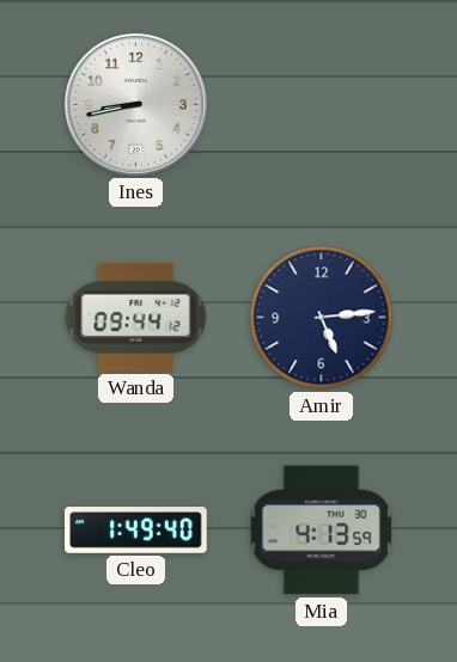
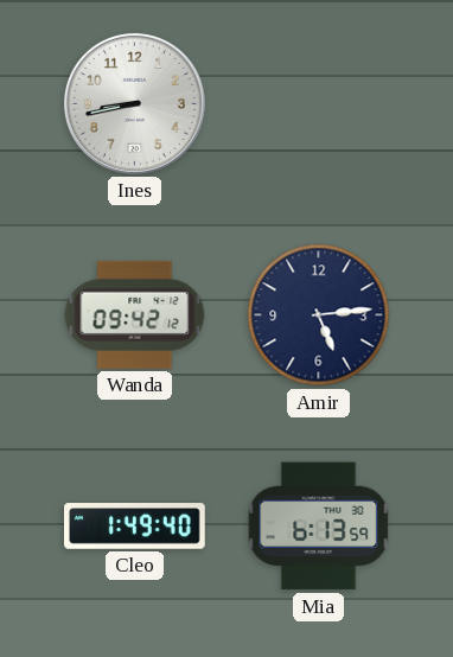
Wanda: 09:44 -> 09:42
Mia: 4:13 -> 6:13
